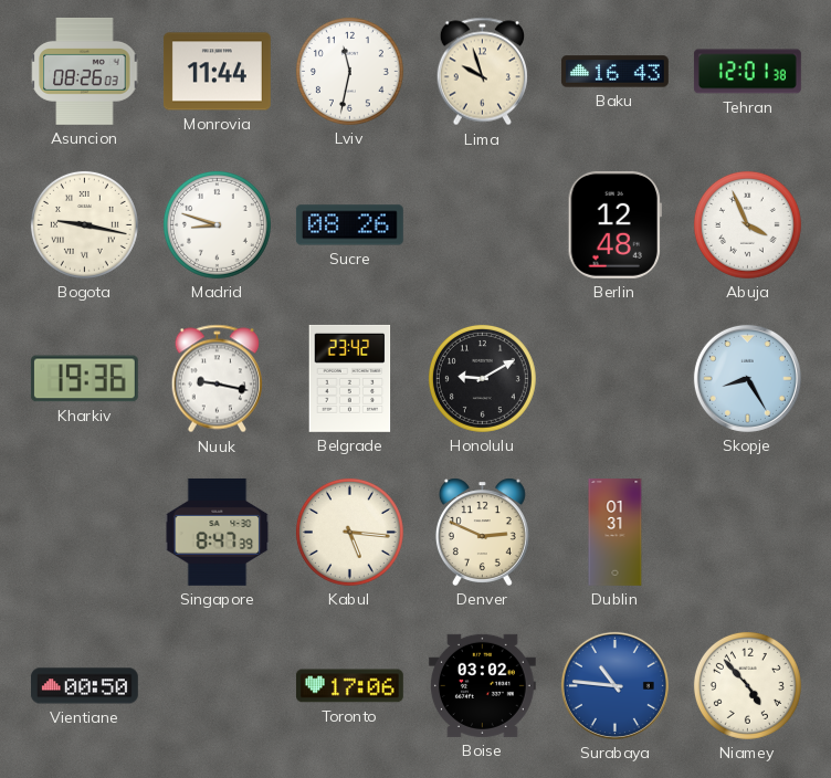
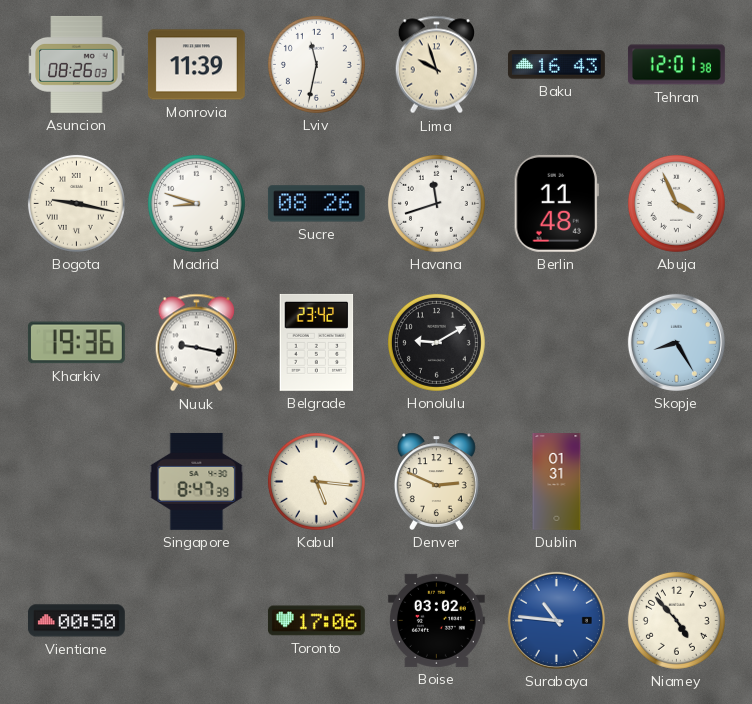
Monrovia: 11:44 -> 11:39
Havana: none -> 11:42
Berlin: 12:48 -> 11:48
